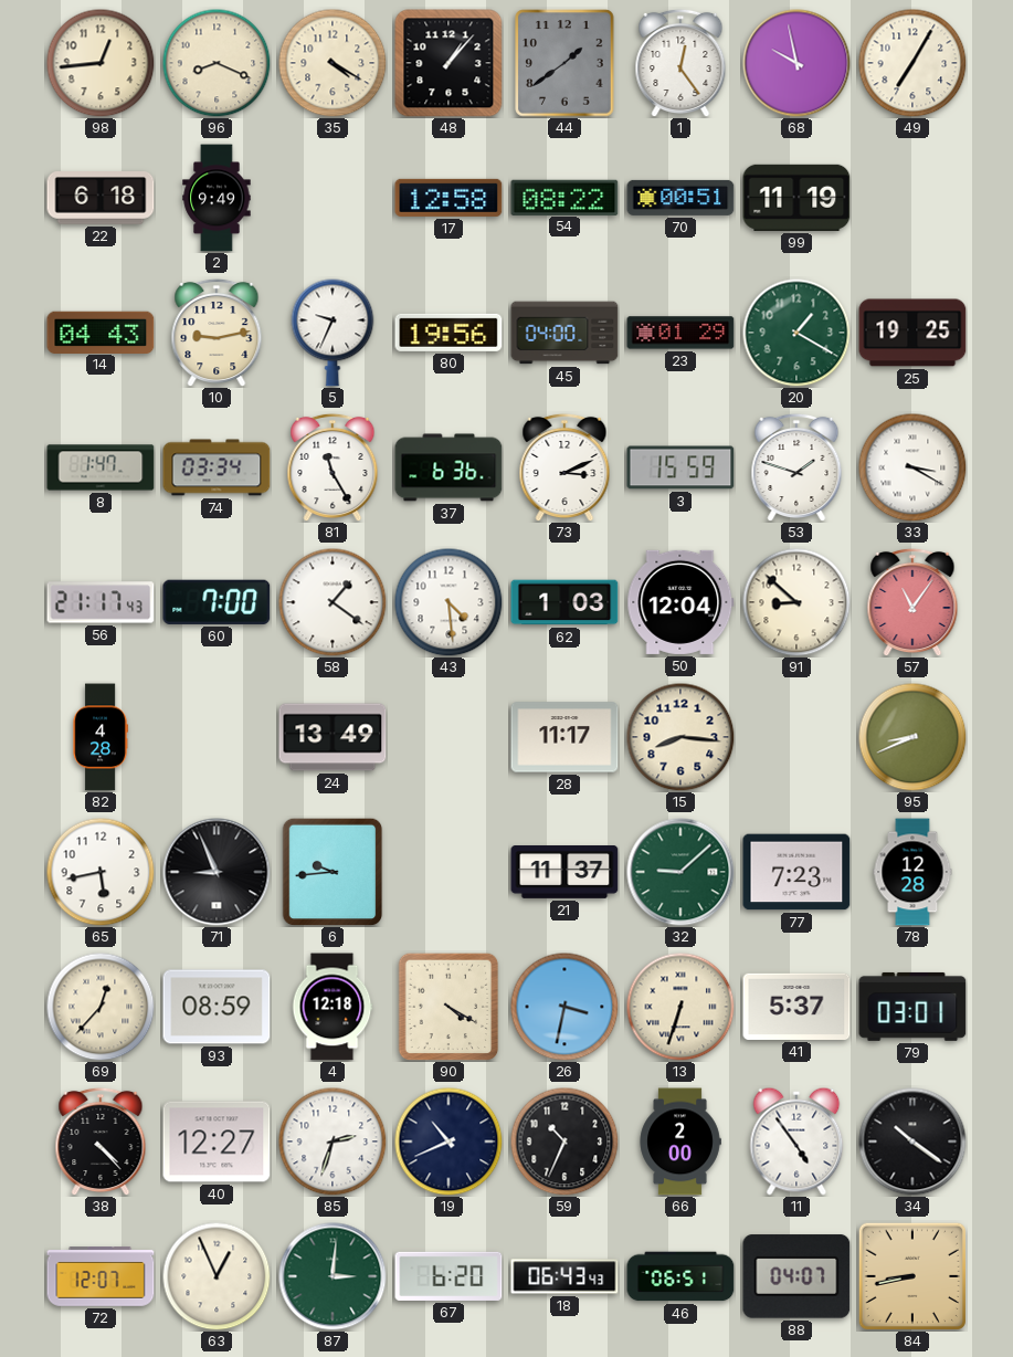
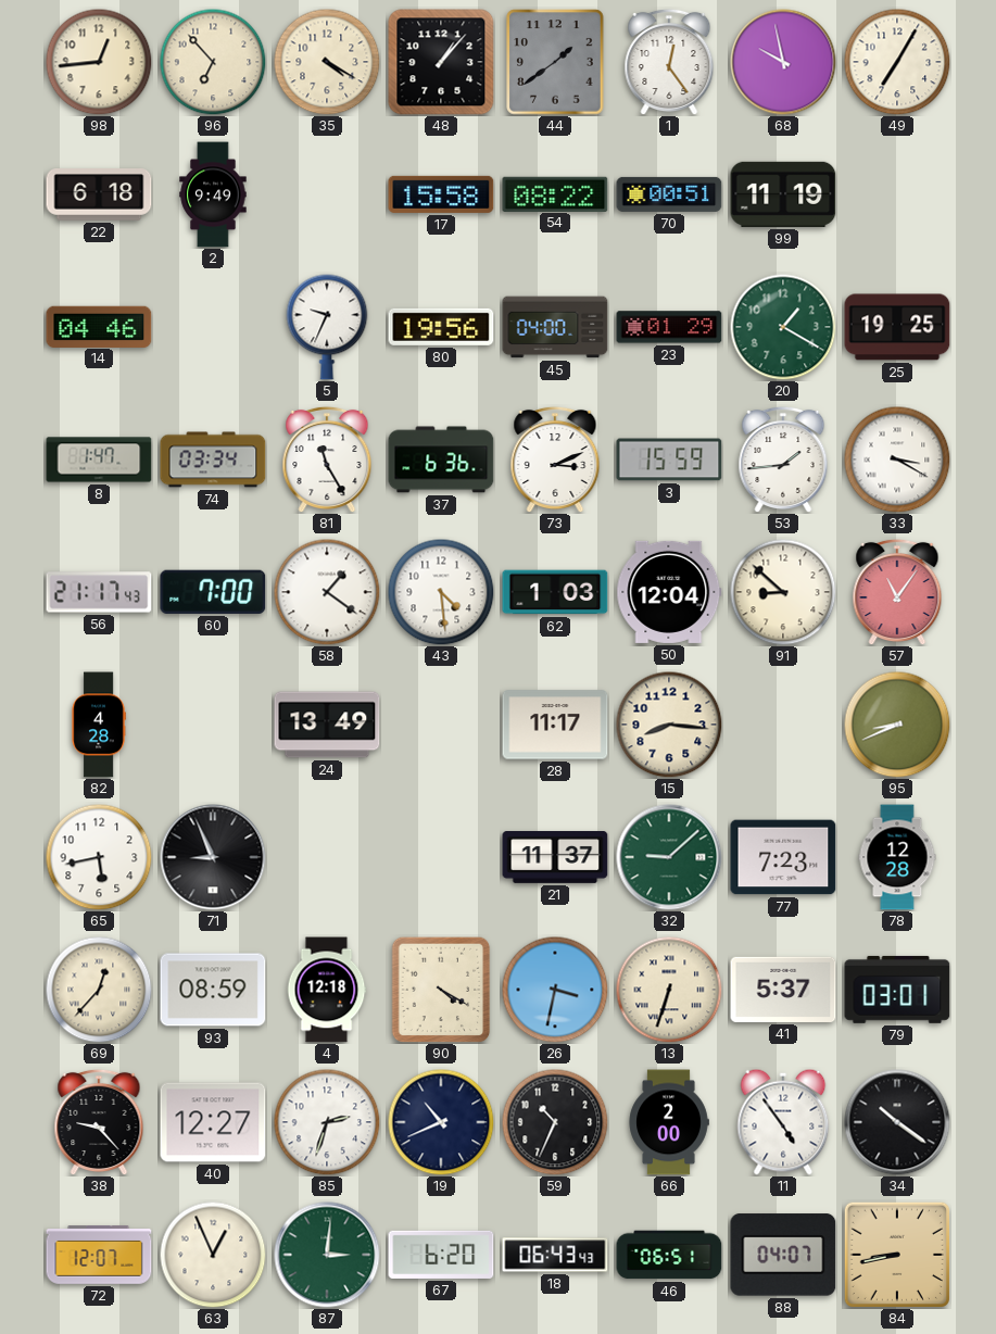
96: 8:19 -> 6:53
17: 12:58 -> 15:58
14: 04:43 -> 04:46
10: 9:13 -> none
53: 1:48 -> 1:44
6: 9:44 -> none
38: 4:23 -> 9:23
